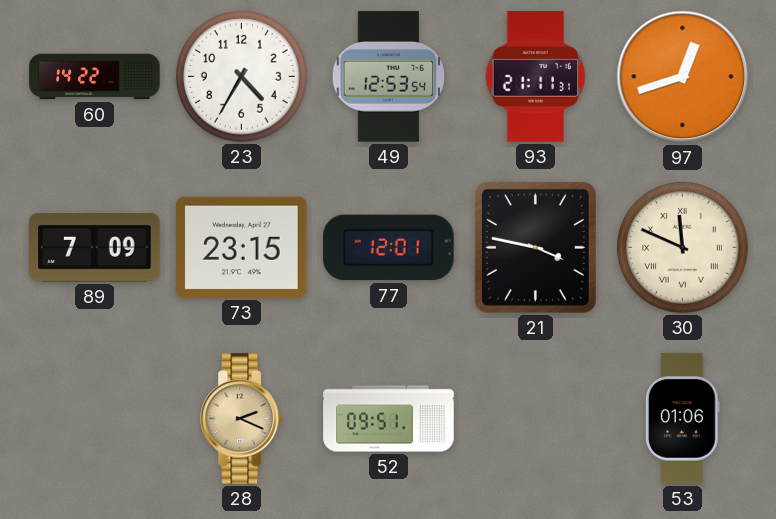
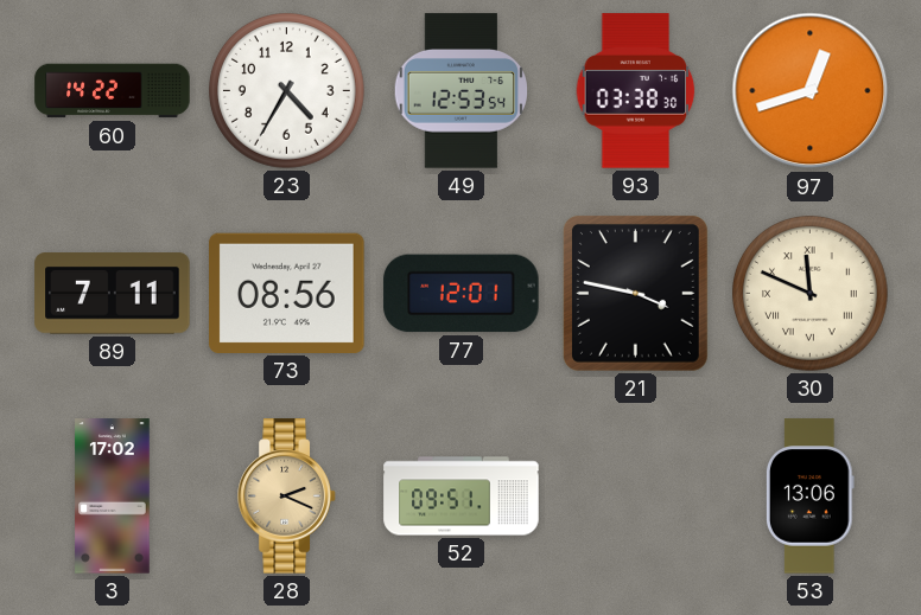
93: 21:11 -> 03:38
89: 7:09 -> 7:11
73: 23:15 -> 08:56
3: none -> 17:02
53: 01:06 -> 13:06
